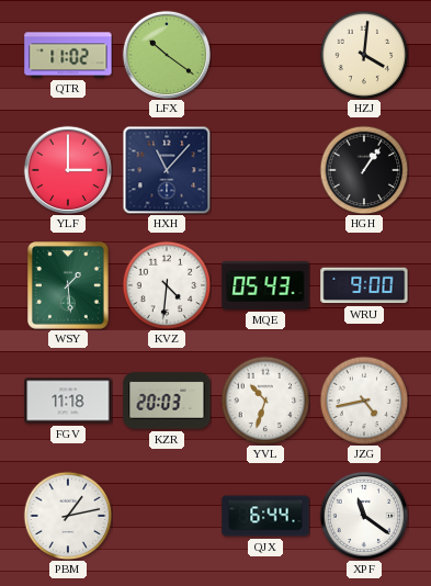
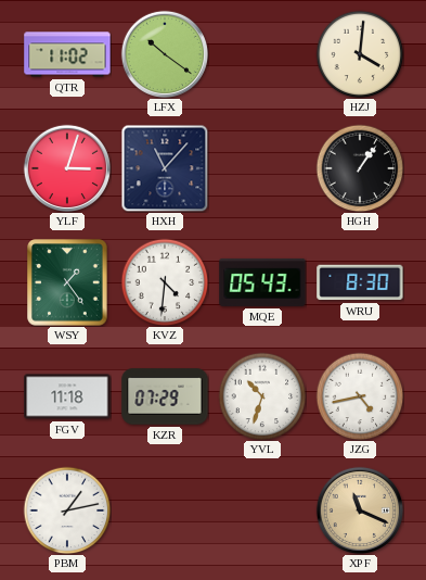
YLF: 3:00 -> 3:03
WSY: 1:29 -> 1:24
WRU: 9:00 -> 8:30
KZR: 20:03 -> 07:29
QJX: 6:44 -> none
XPF: 11:21 -> 11:19
XPF dial: white -> champagne
